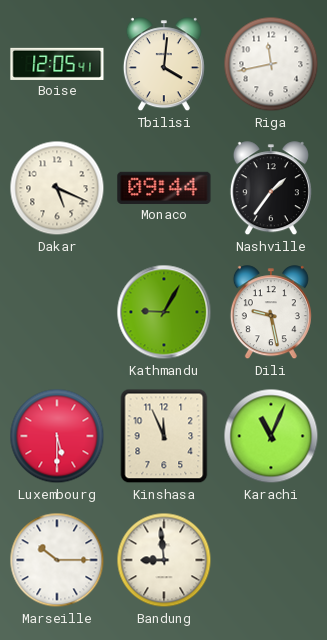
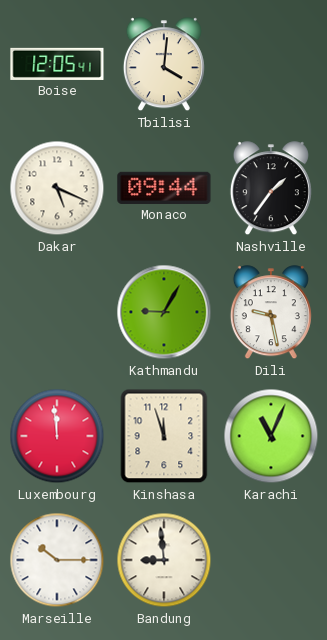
Riga: 11:43 -> none
Luxembourg: 5:30 -> 11:59
Kinshasa: 11:56 -> 11:57
